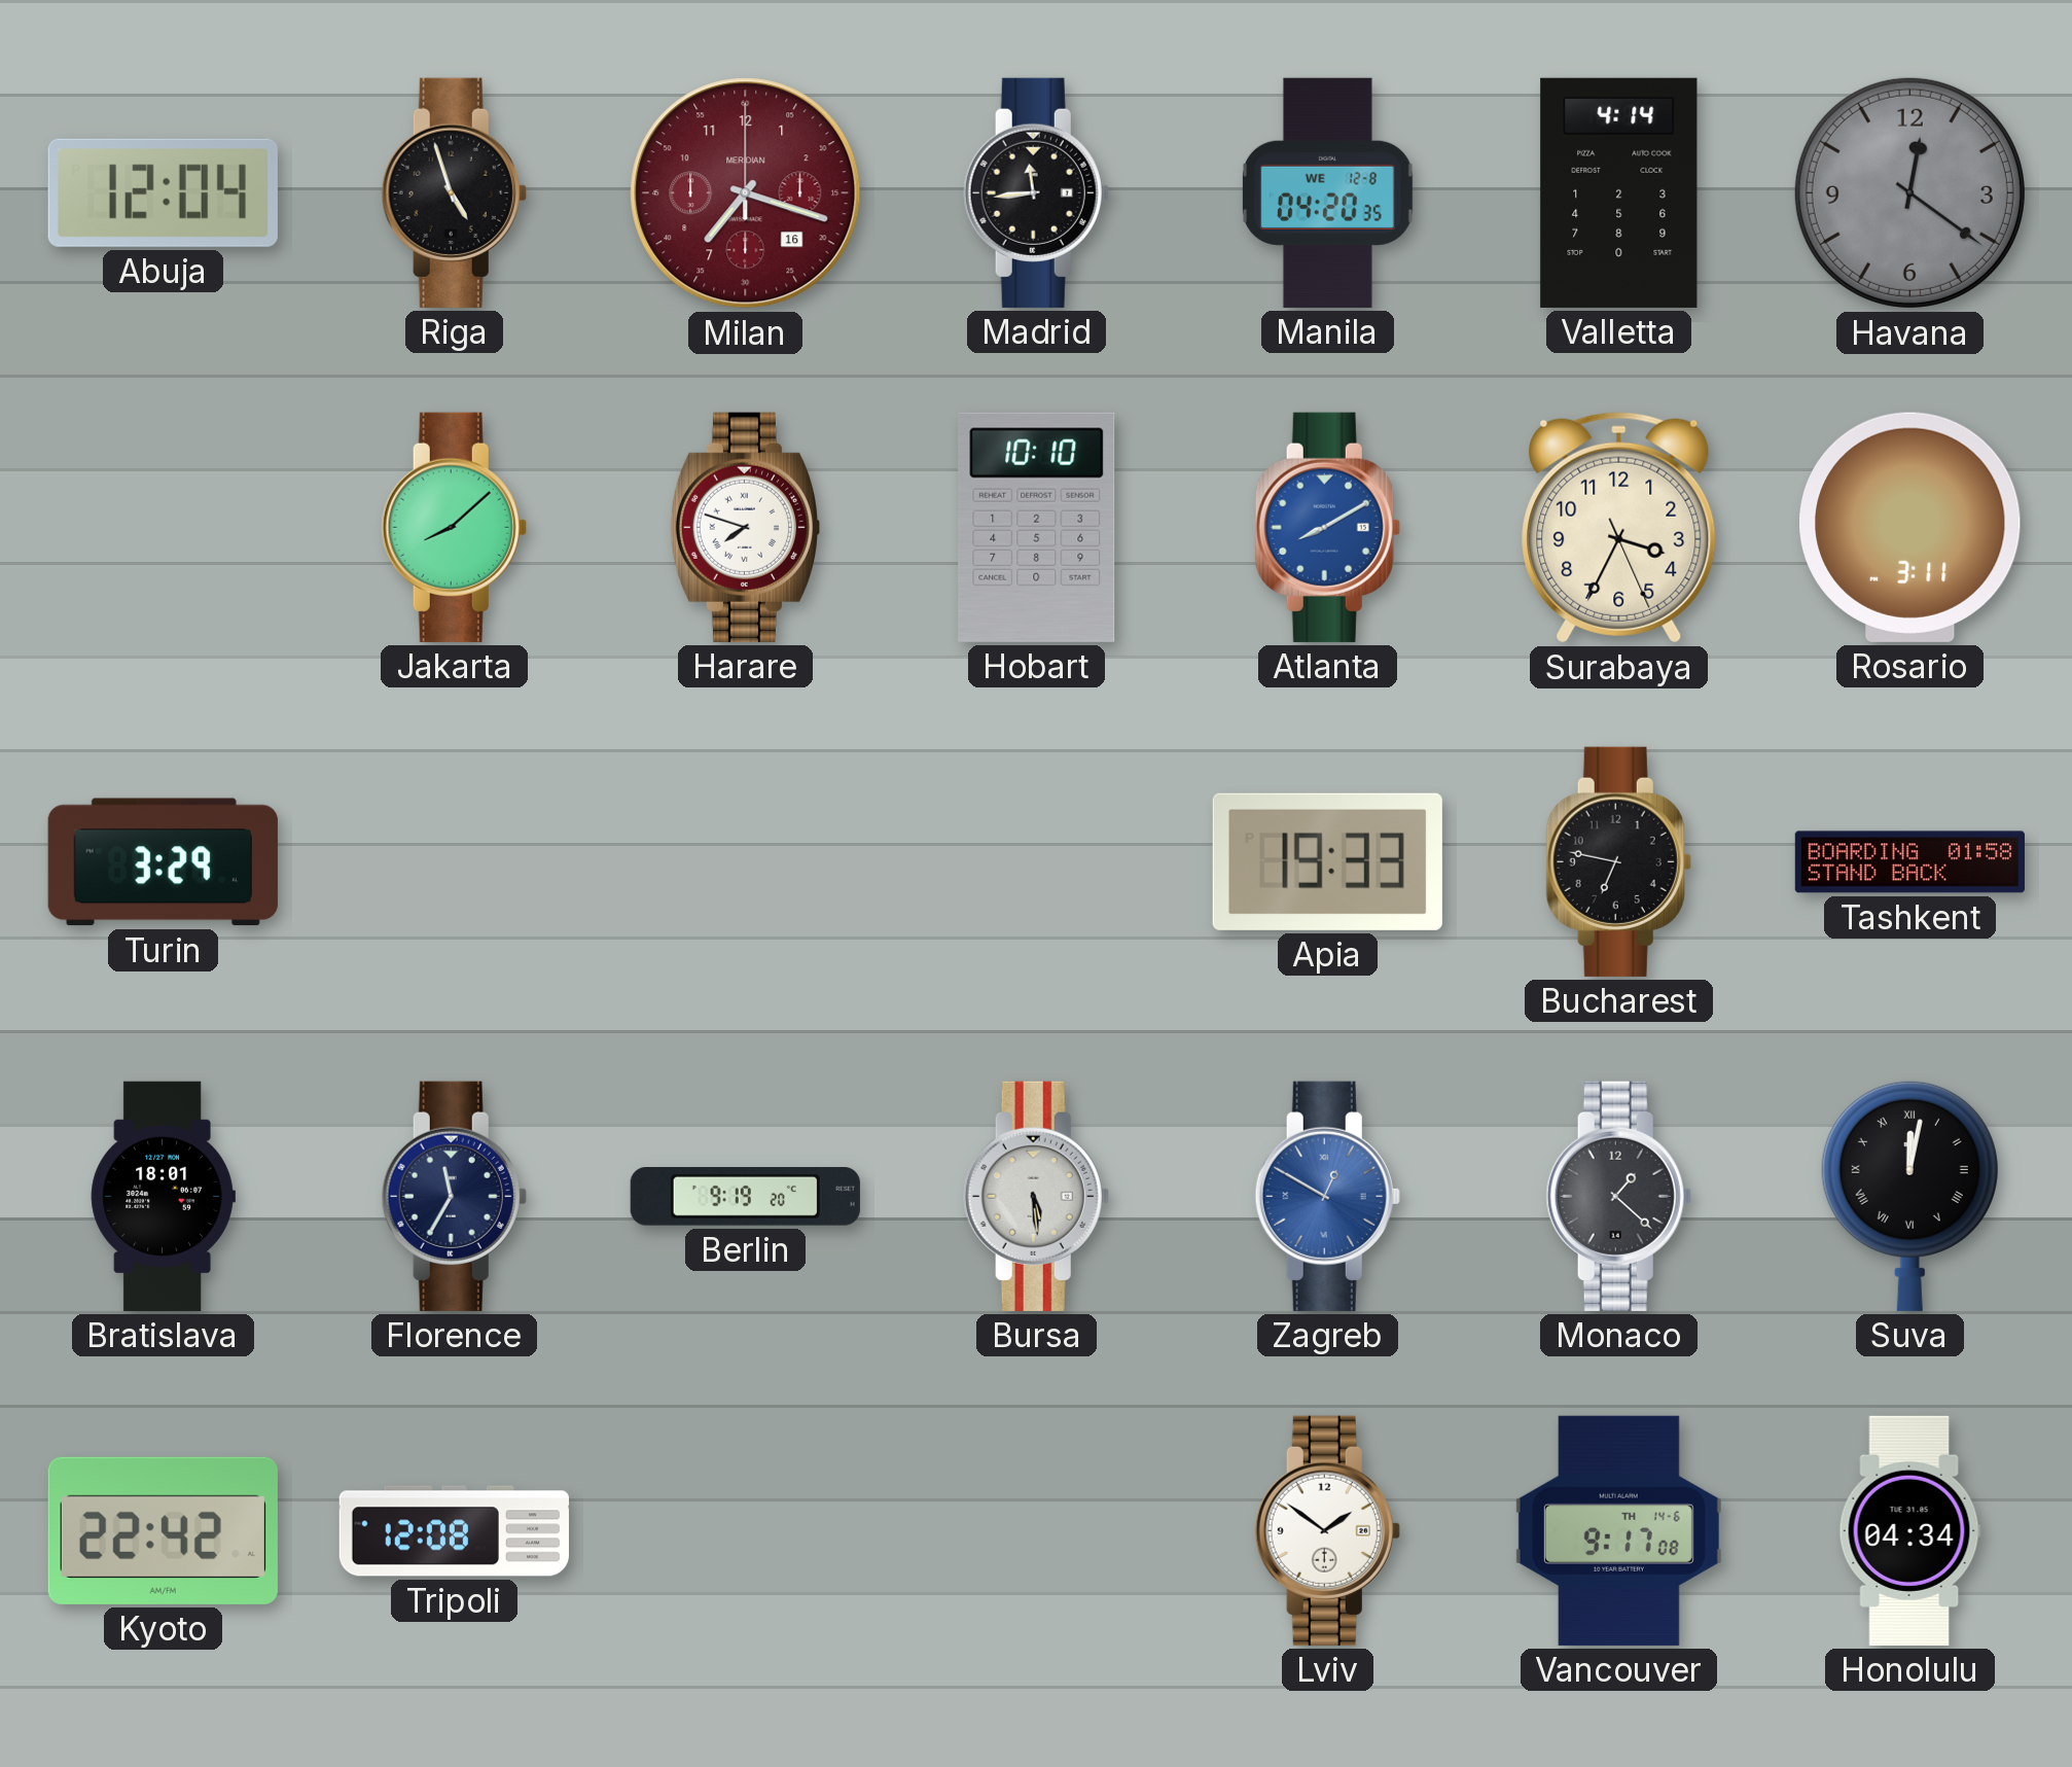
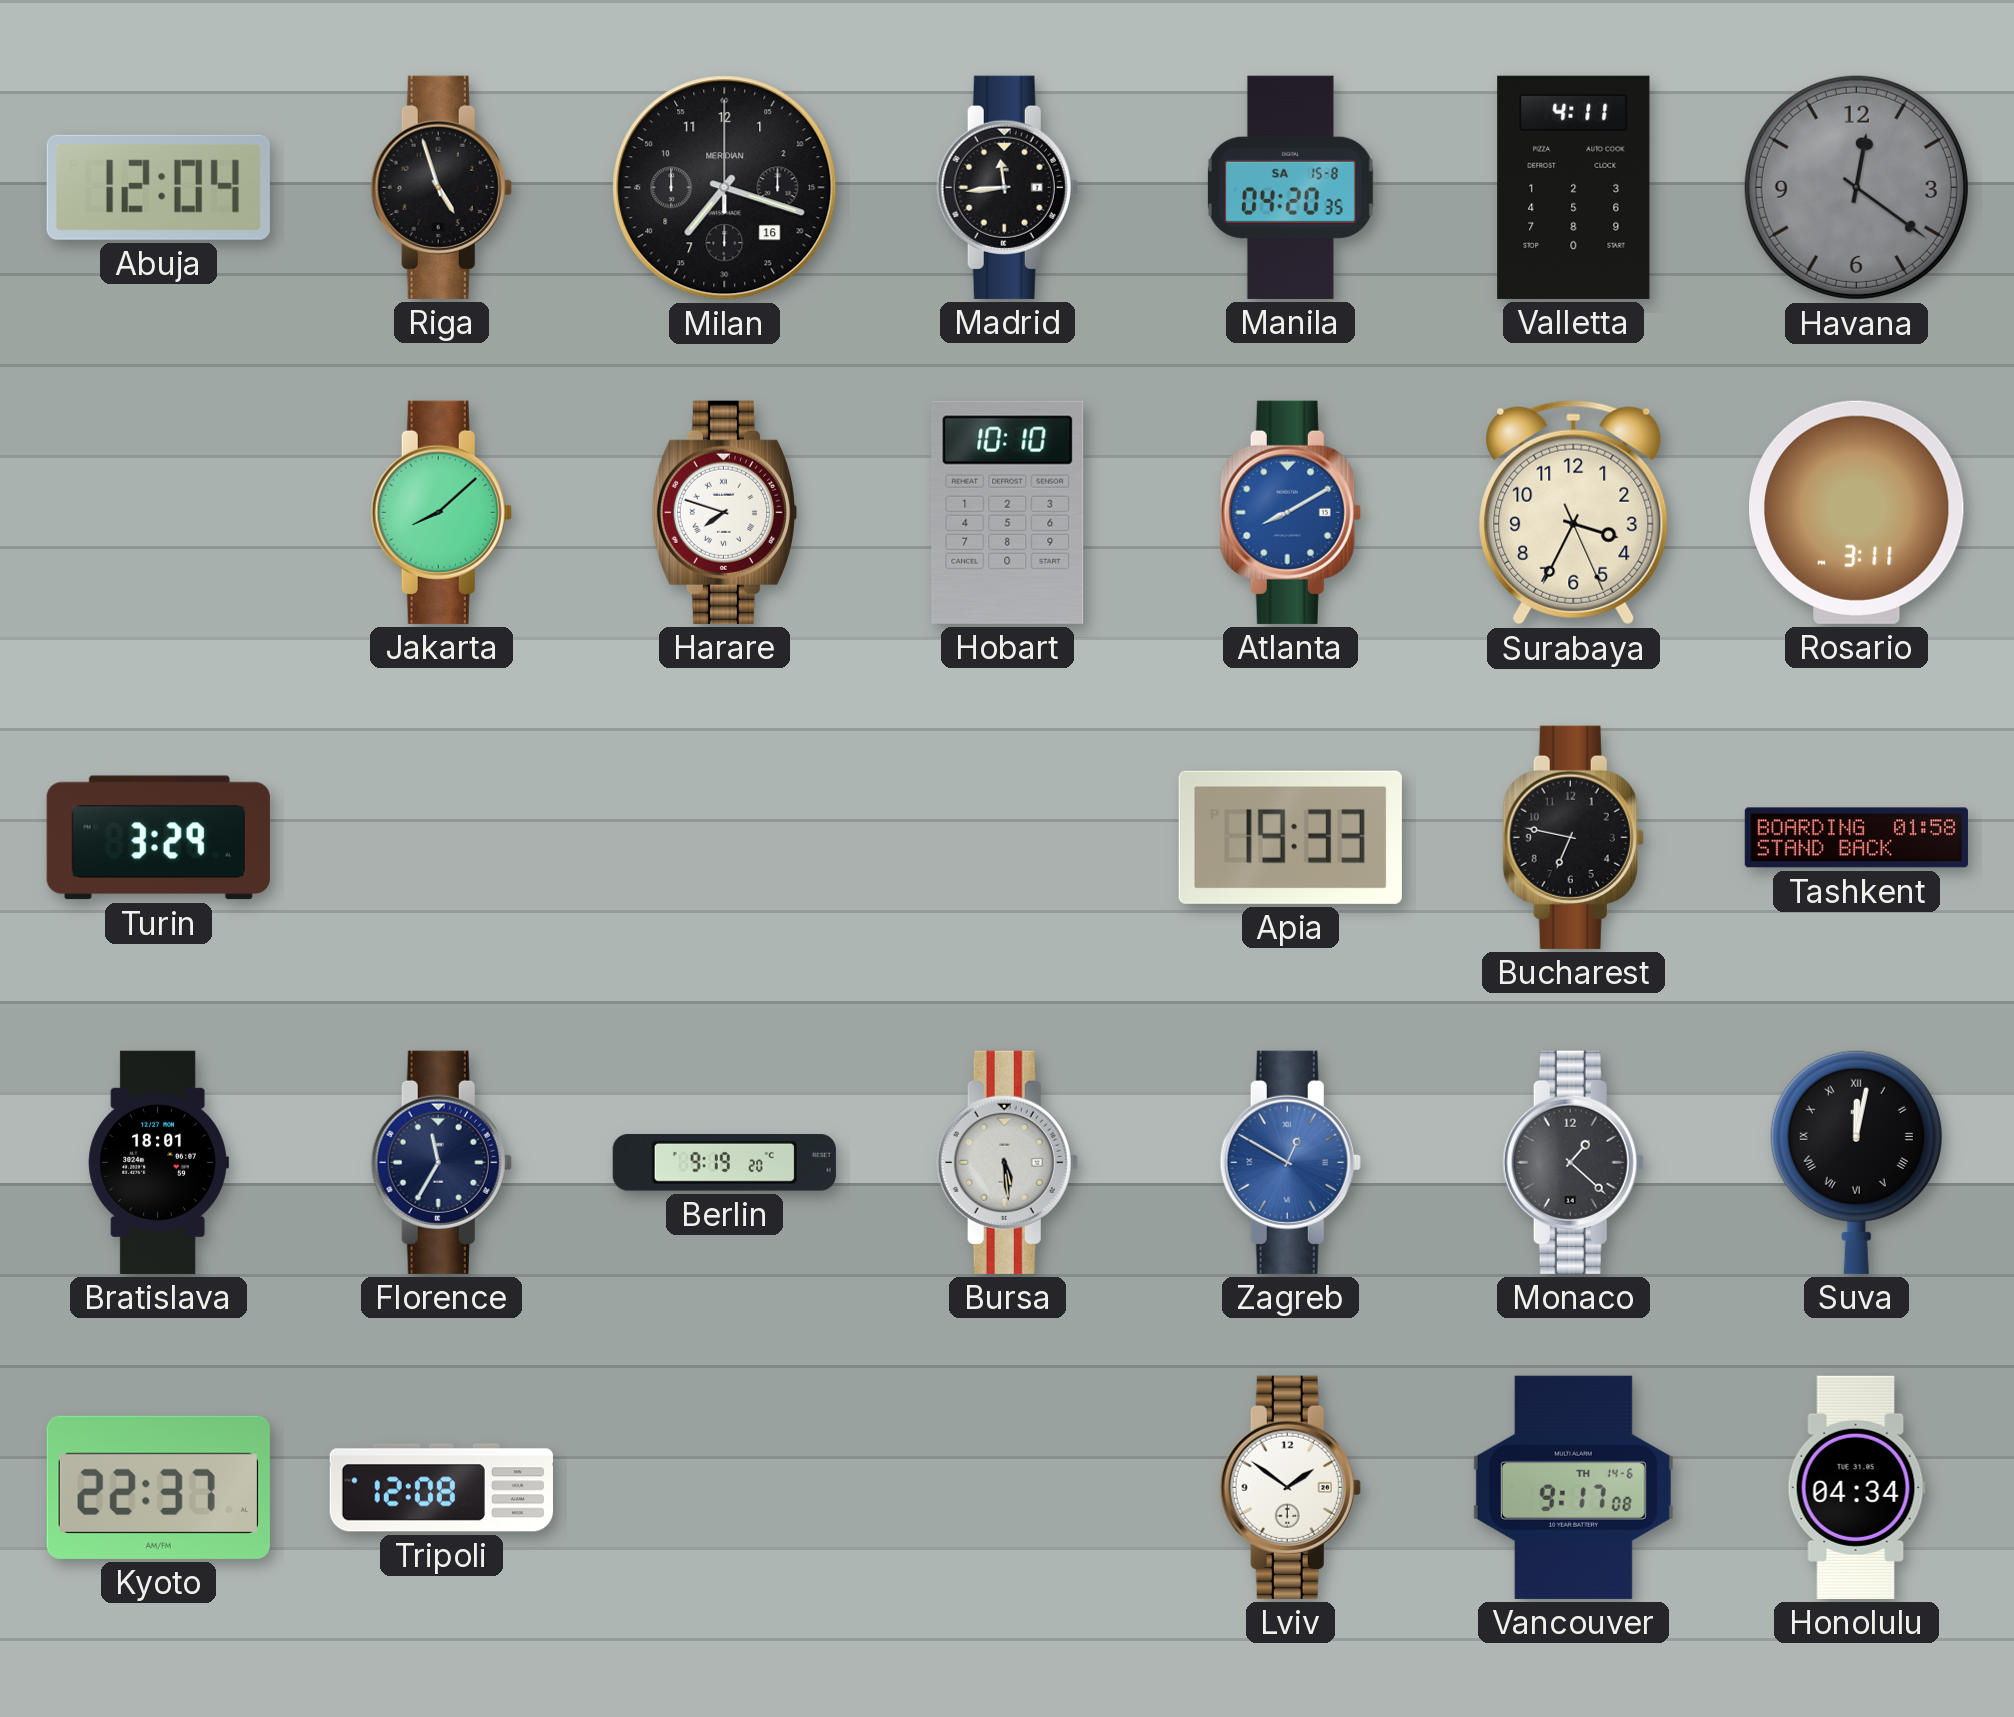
Milan dial: burgundy -> black
Manila date: WE 12-8 -> SA 15-8
Valletta: 4:14 -> 4:11
Kyoto: 22:42 -> 22:37
